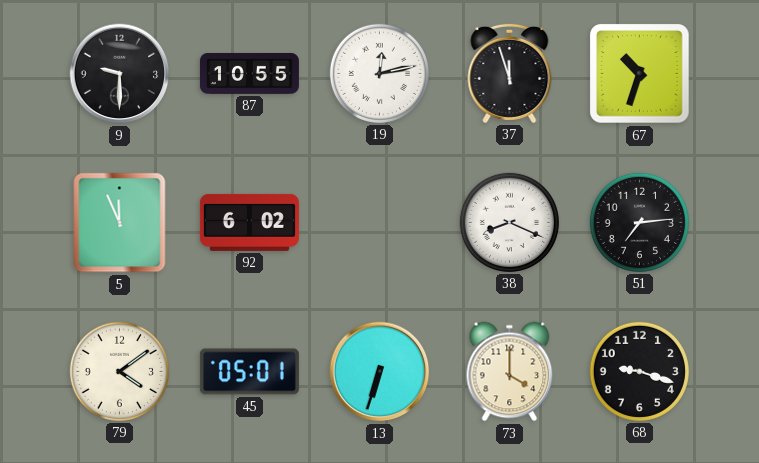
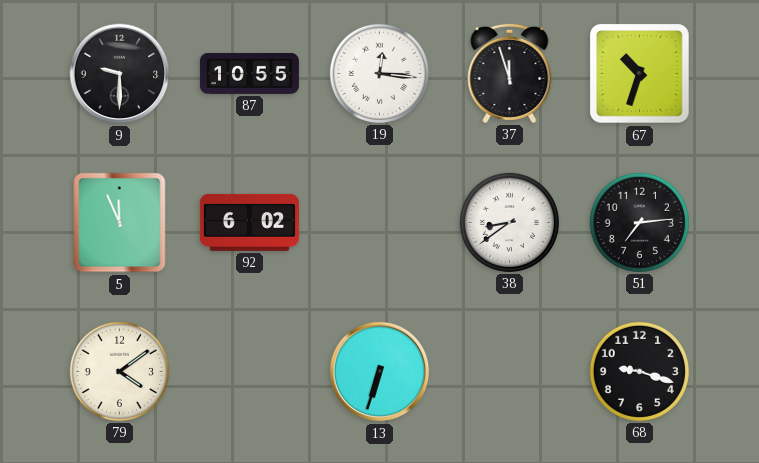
19: 12:13 -> 12:16
38: 8:19 -> 8:39
45: 05:01 -> none
73: 4:00 -> none
